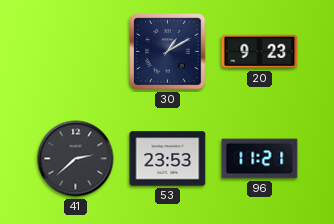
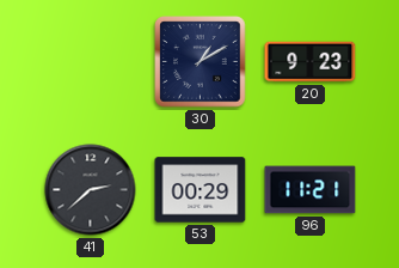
53: 23:53 -> 00:29
